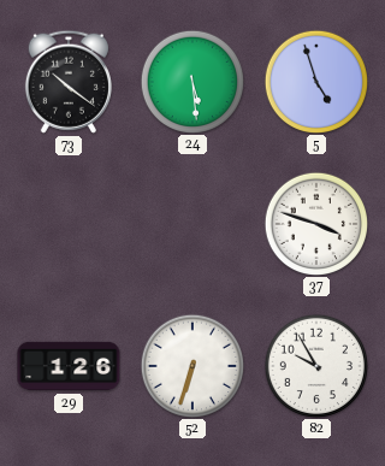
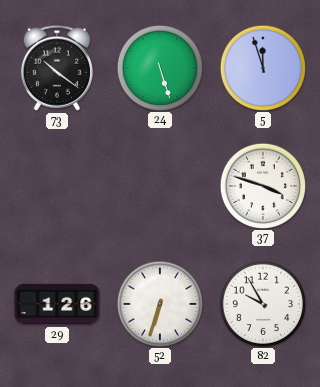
24: 5:29 -> 5:27
5: 4:57 -> 11:57
